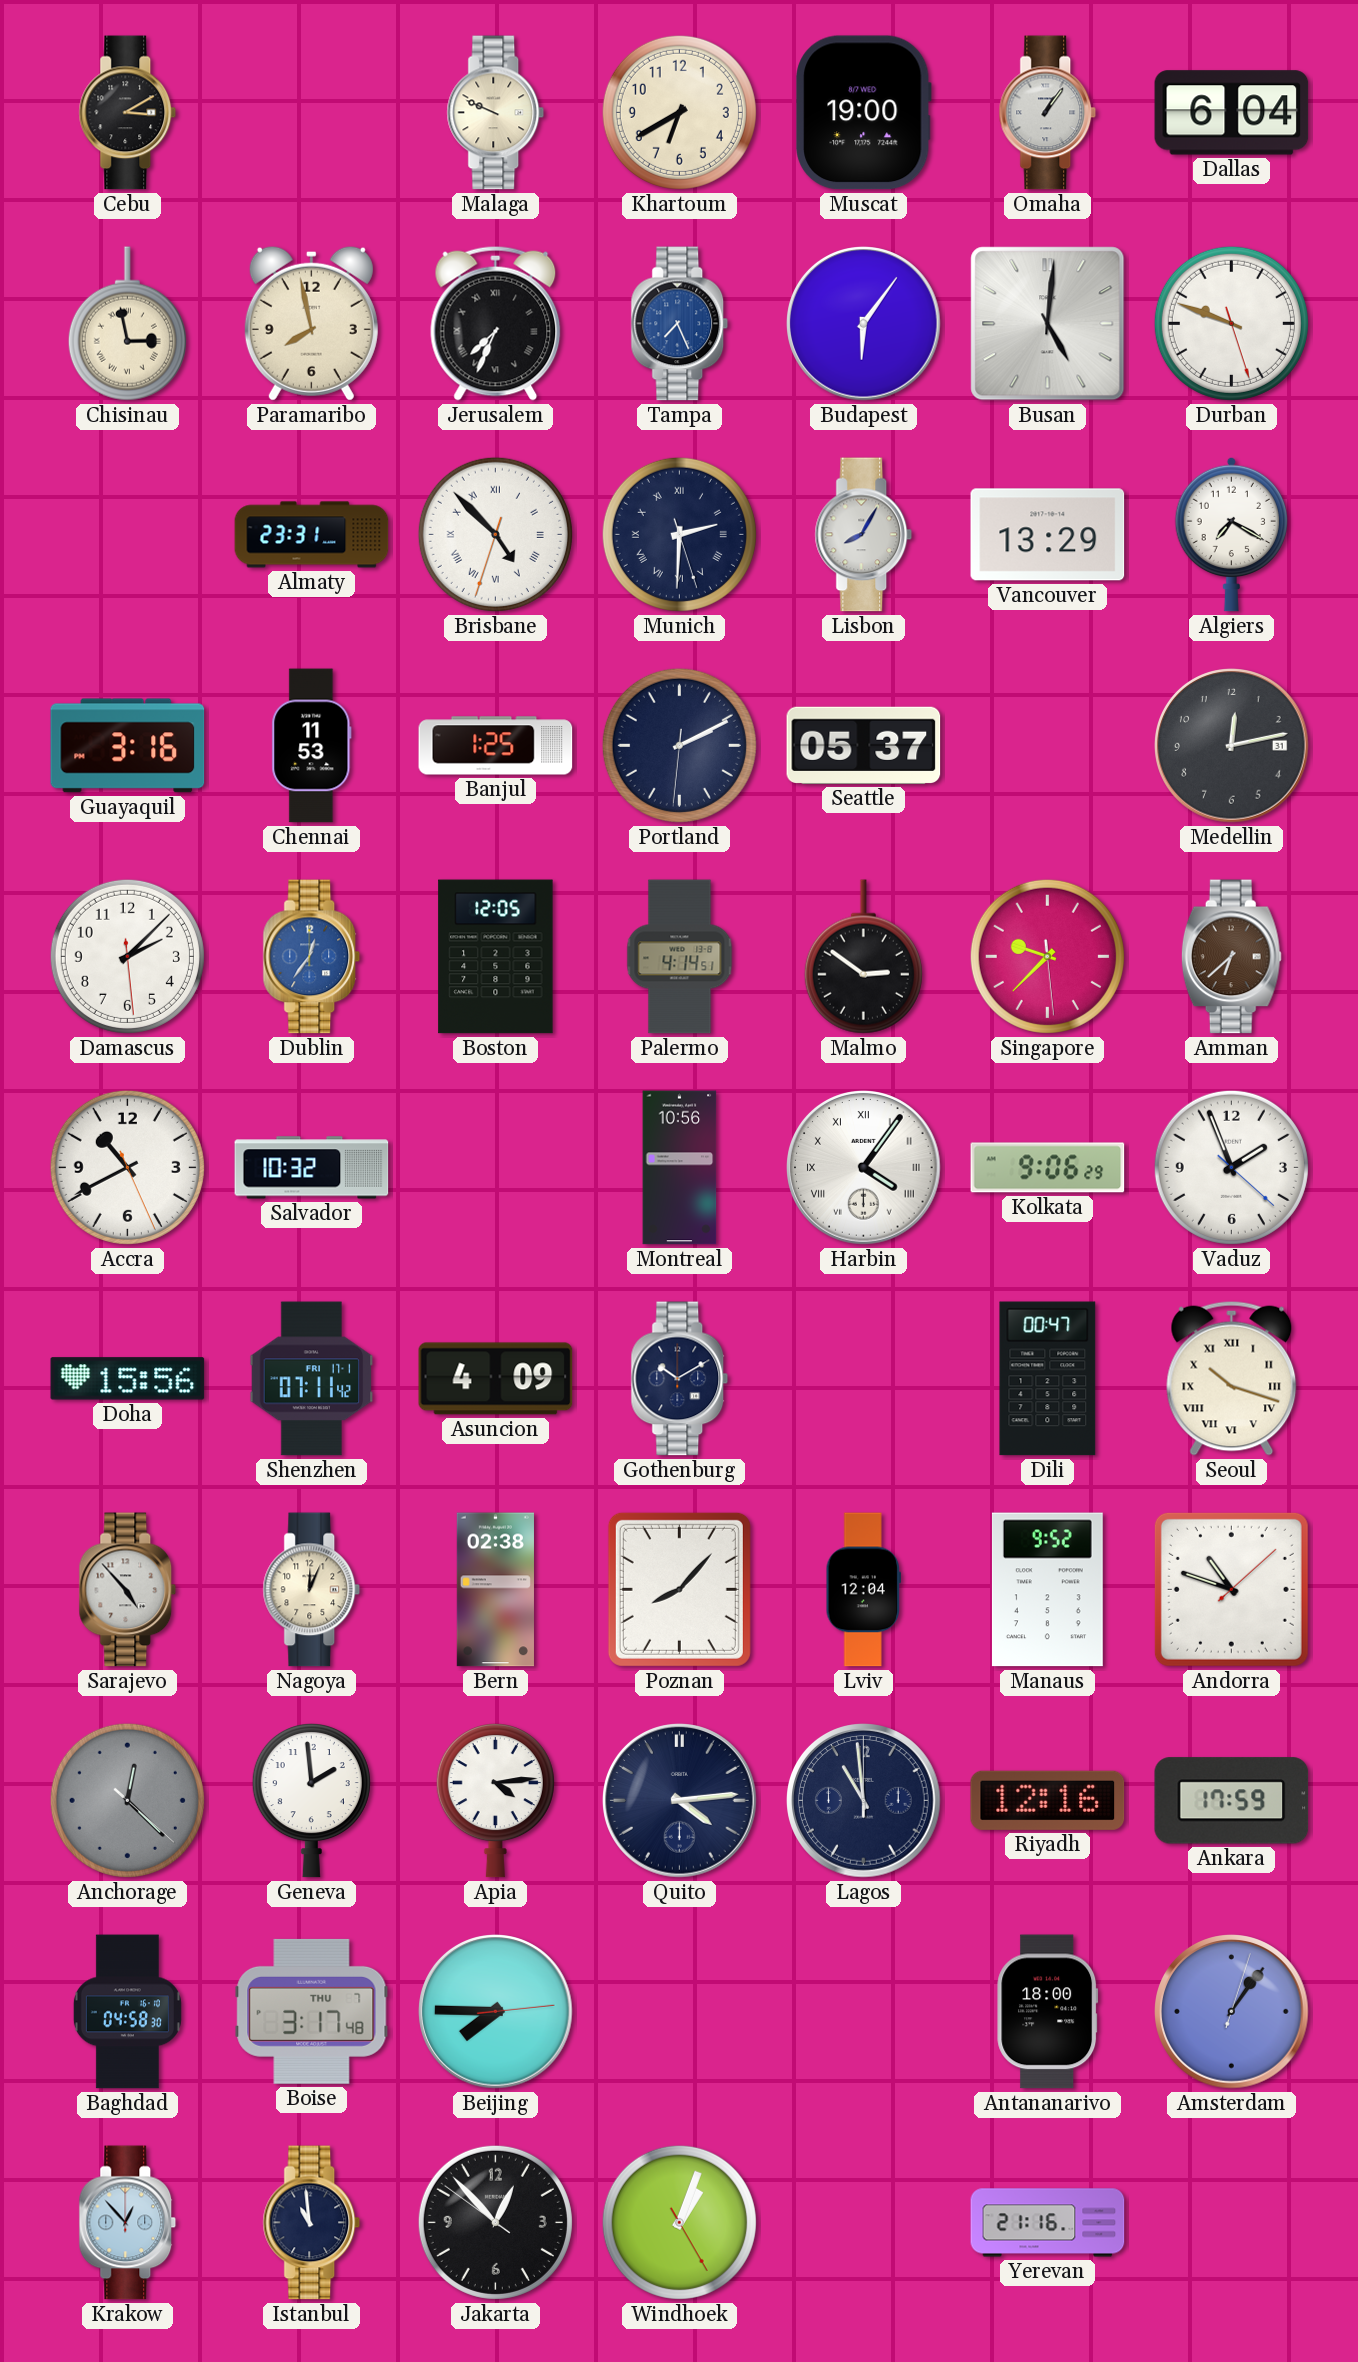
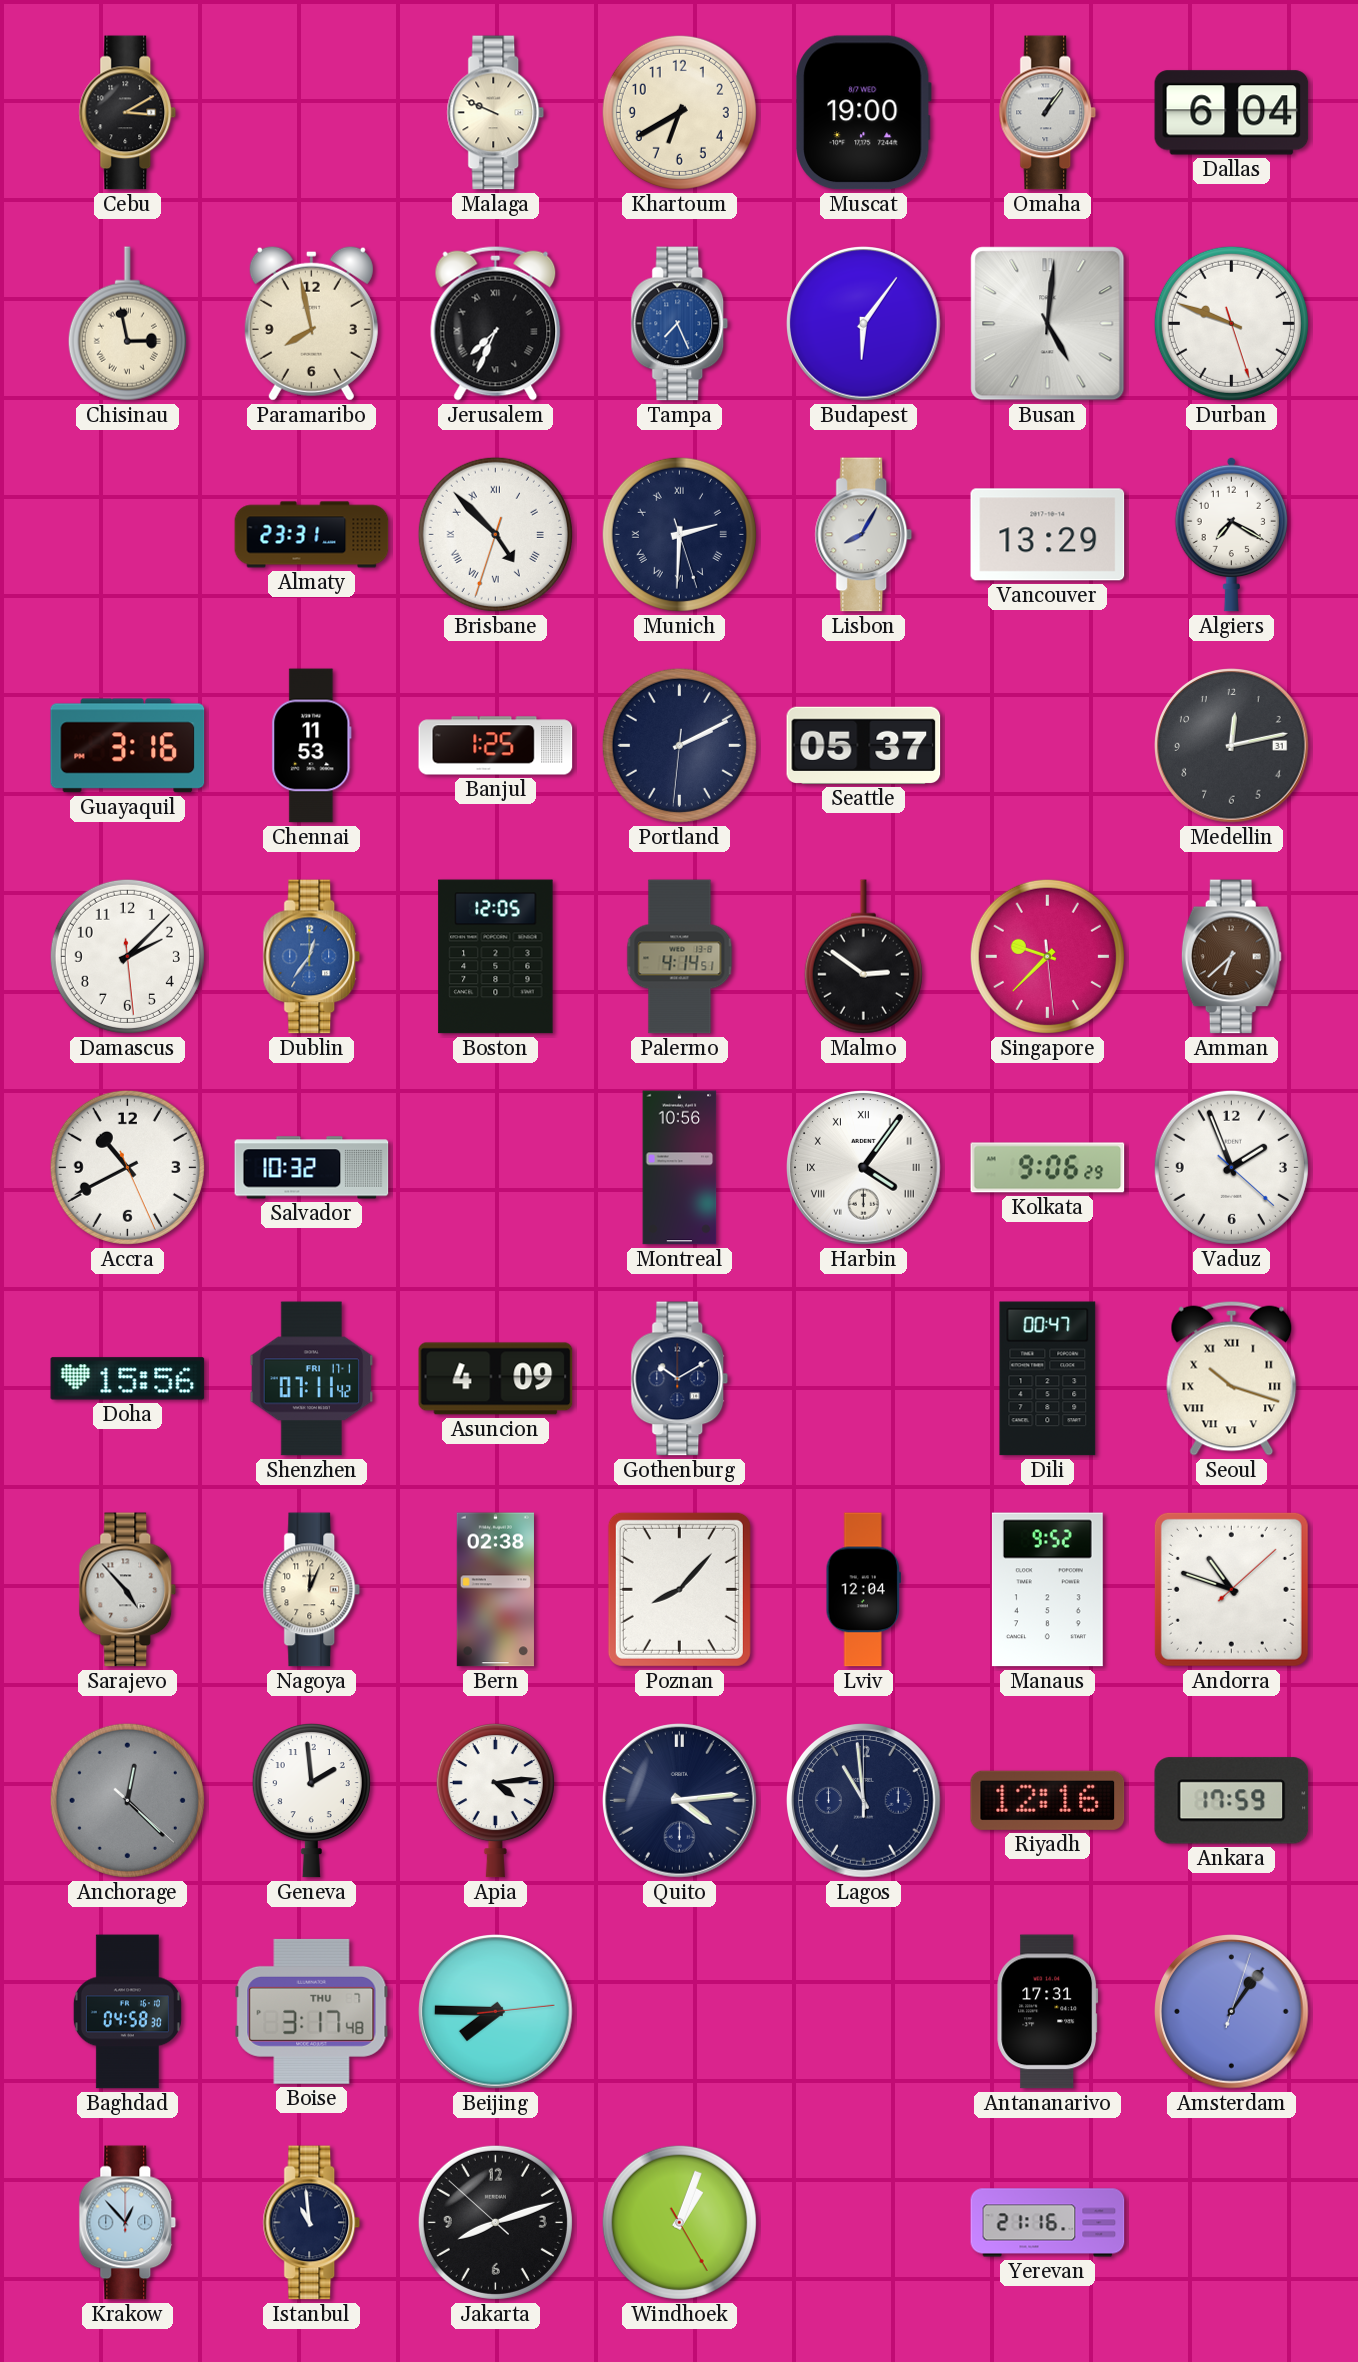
Antananarivo: 18:00 -> 17:31
Jakarta: 12:52 -> 8:11
